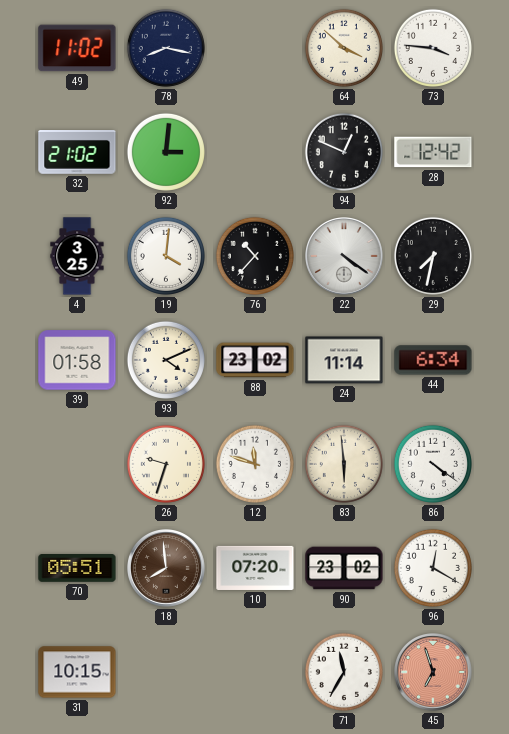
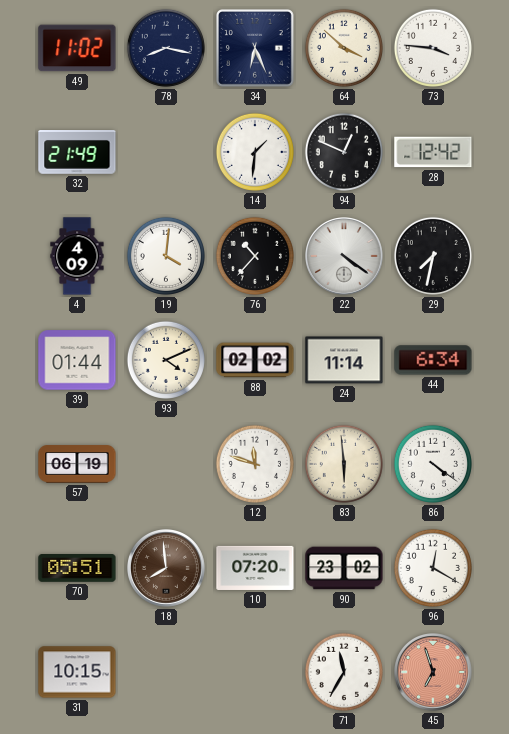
34: none -> 6:26
32: 21:02 -> 21:49
92: 3:01 -> none
14: none -> 1:31
4: 3:25 -> 4:09
39: 01:58 -> 01:44
88: 23:02 -> 02:02
57: none -> 06:19
26: 9:33 -> none
